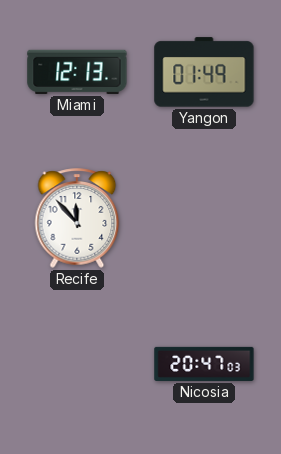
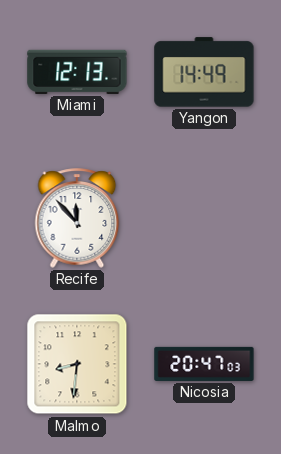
Yangon: 01:49 -> 14:49
Malmo: none -> 8:31
